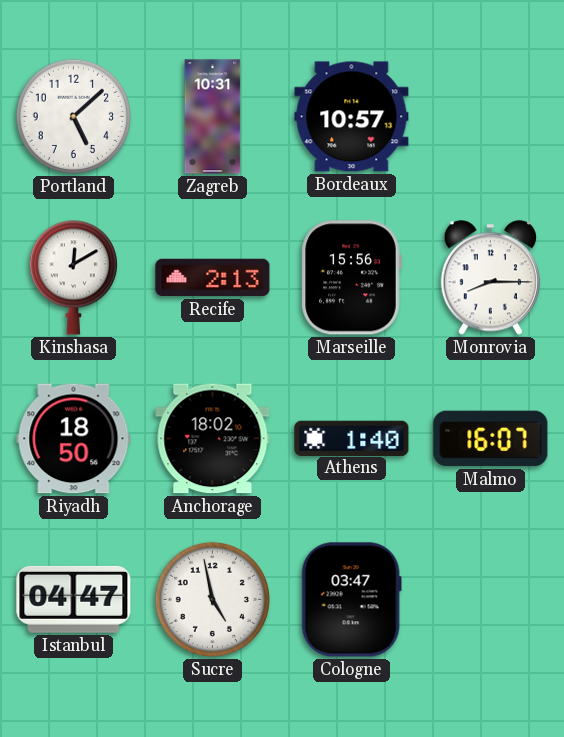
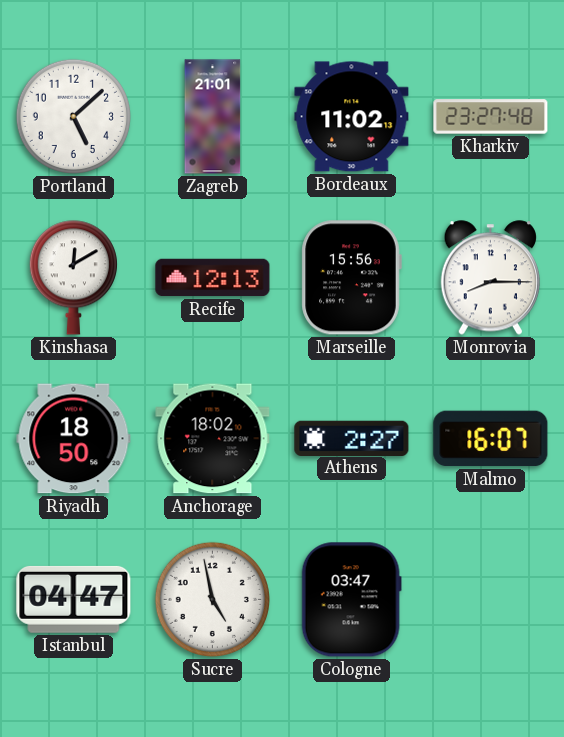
Zagreb: 10:31 -> 21:01
Bordeaux: 10:57 -> 11:02
Kharkiv: none -> 23:27
Recife: 2:13 -> 12:13
Athens: 1:40 -> 2:27
